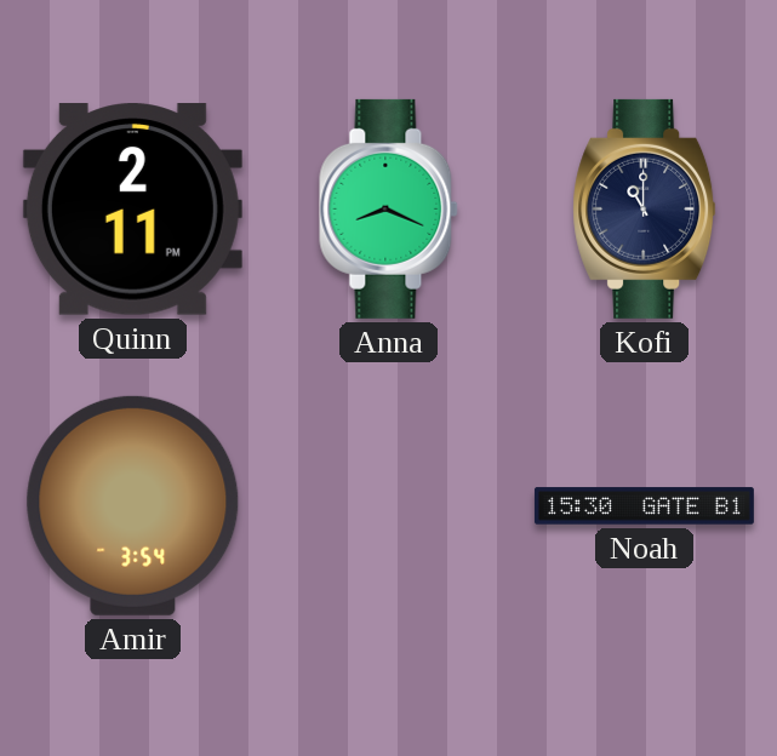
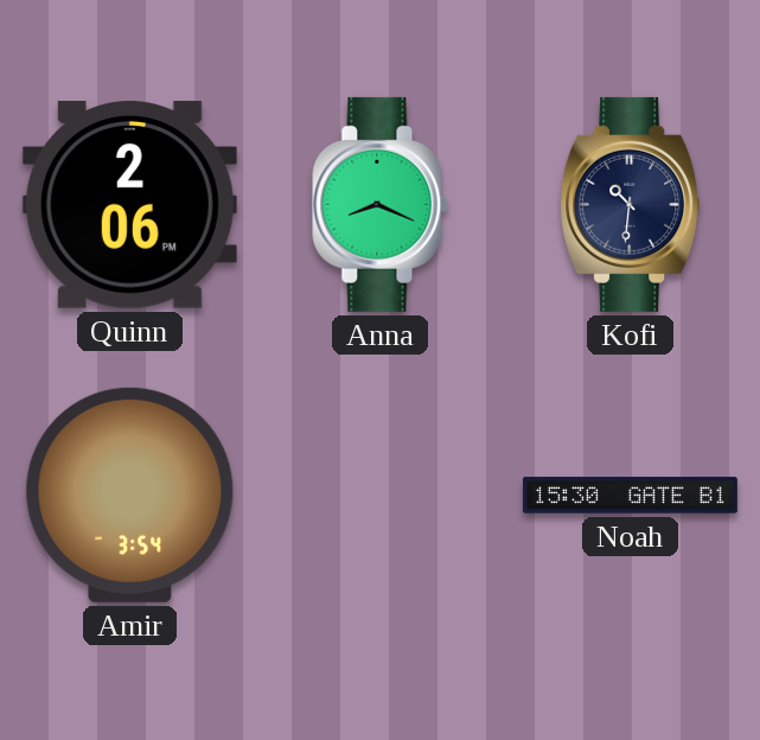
Quinn: 2:11 -> 2:06
Kofi: 11:00 -> 10:31
